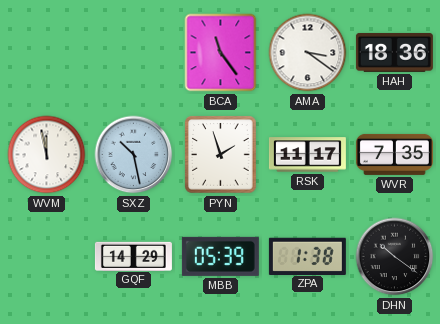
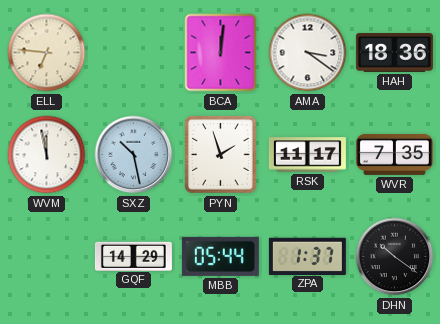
ELL: none -> 6:46
BCA: 11:24 -> 12:01
MBB: 05:39 -> 05:44
ZPA: 1:38 -> 1:37
